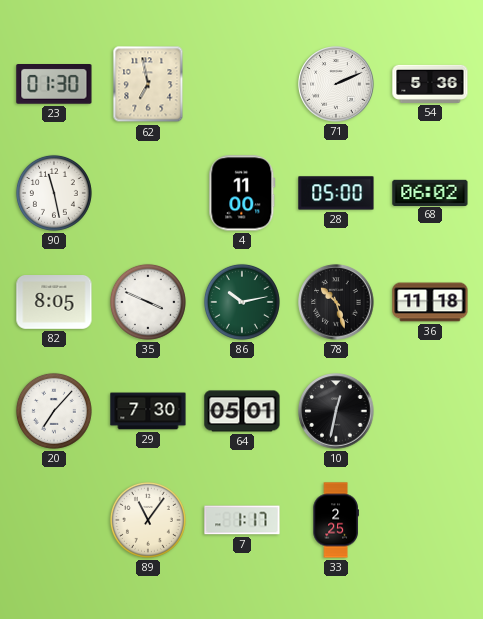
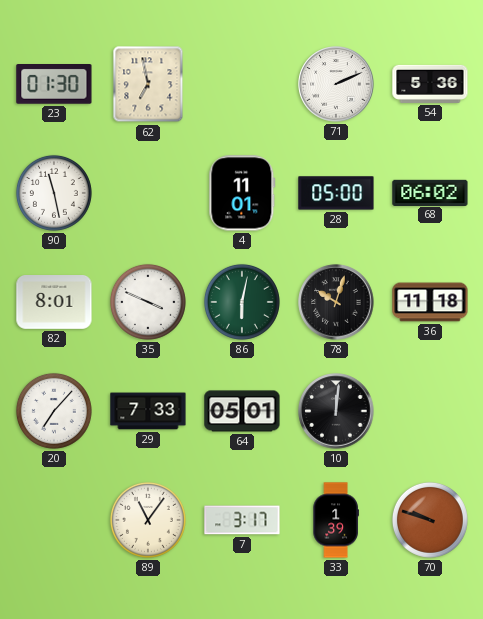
4: 11:00 -> 11:01
82: 8:05 -> 8:01
86: 10:13 -> 6:02
78: 10:27 -> 10:03
29: 7:30 -> 7:33
10: 12:32 -> 12:01
7: 1:17 -> 3:17
33: 2:25 -> 1:39
70: none -> 9:48
